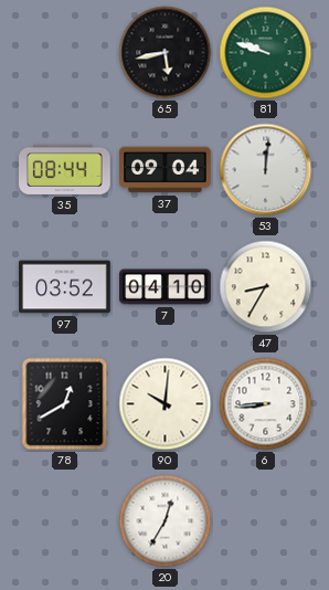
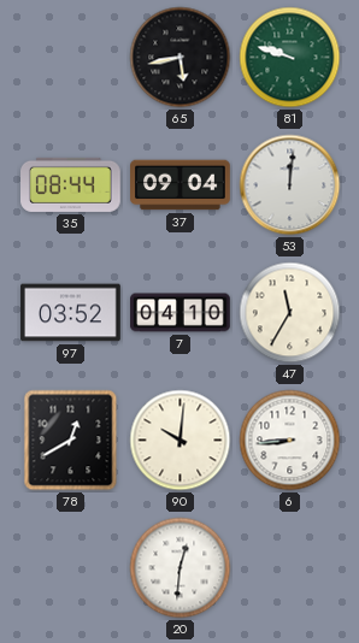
47: 8:35 -> 11:35
20: 12:35 -> 12:31
